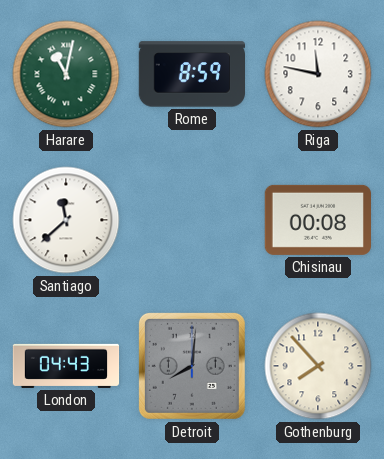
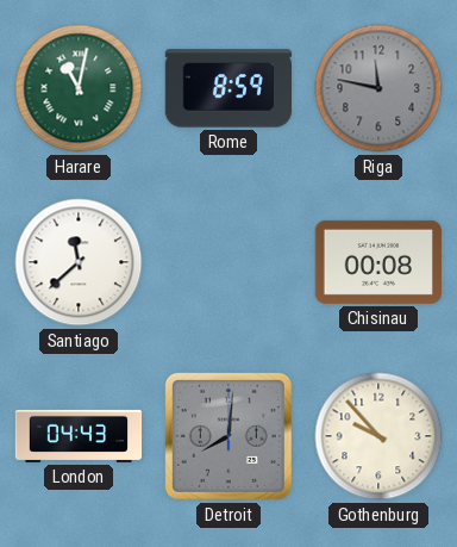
Riga dial: white -> grey
Gothenburg: 7:53 -> 9:53
